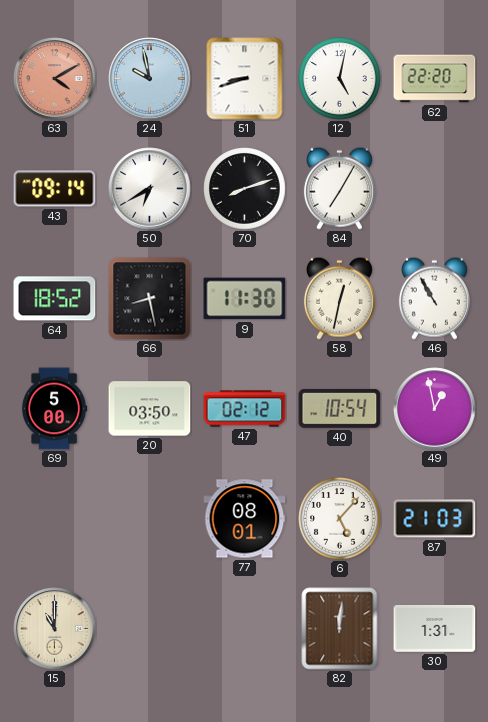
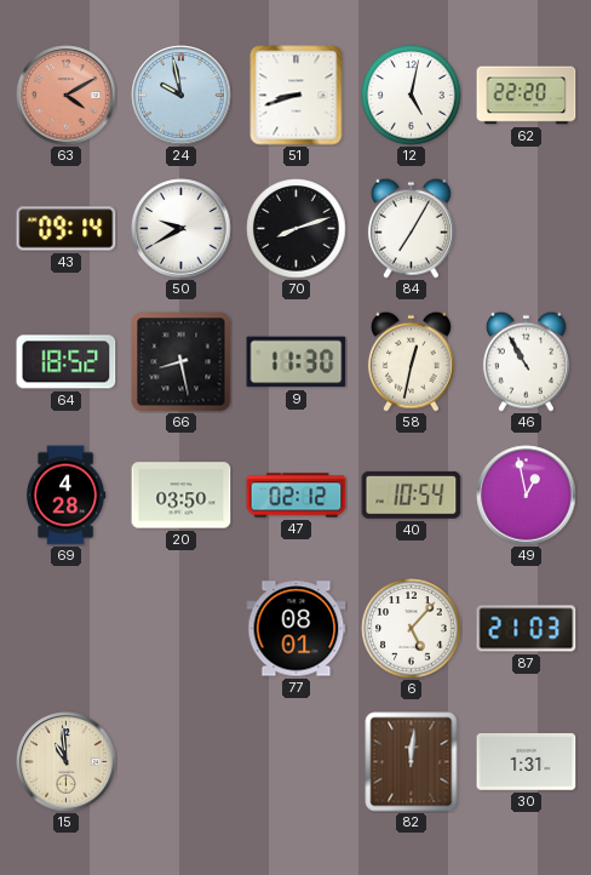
50: 6:40 -> 9:40
69: 5:00 -> 4:28
15: 11:00 -> 10:59
